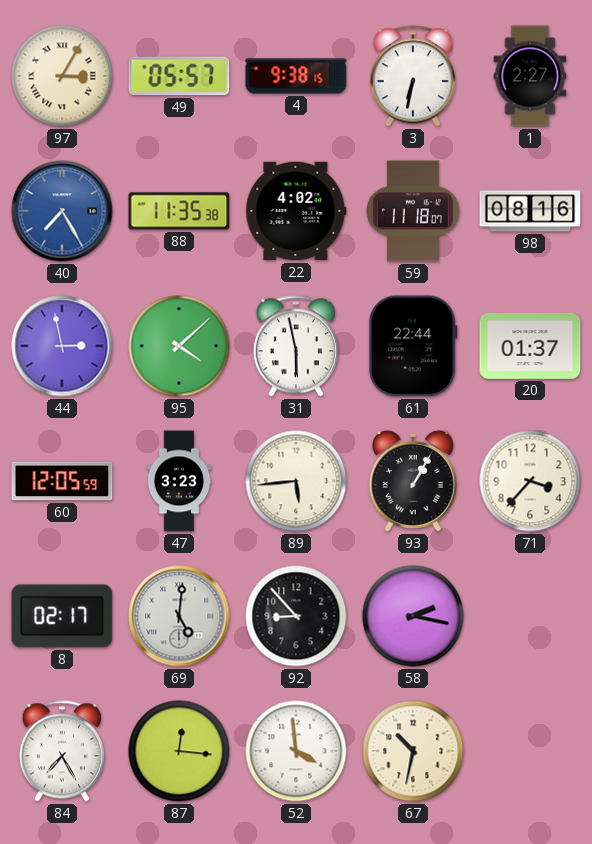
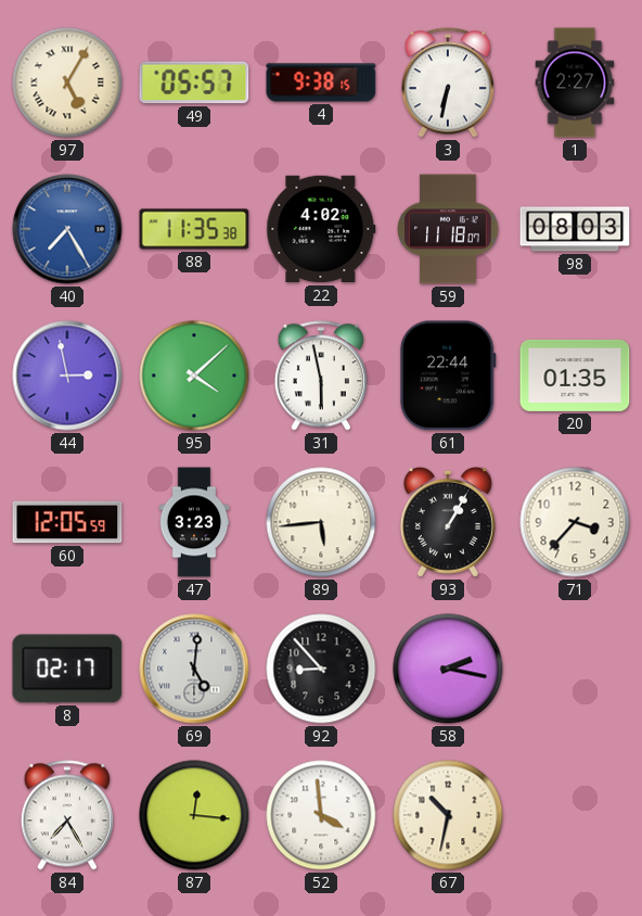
97: 3:05 -> 5:05
98: 08:16 -> 08:03
20: 01:37 -> 01:35
